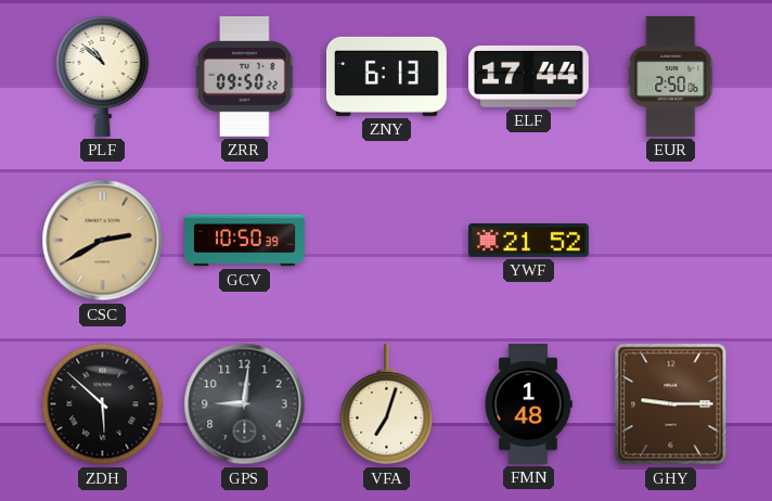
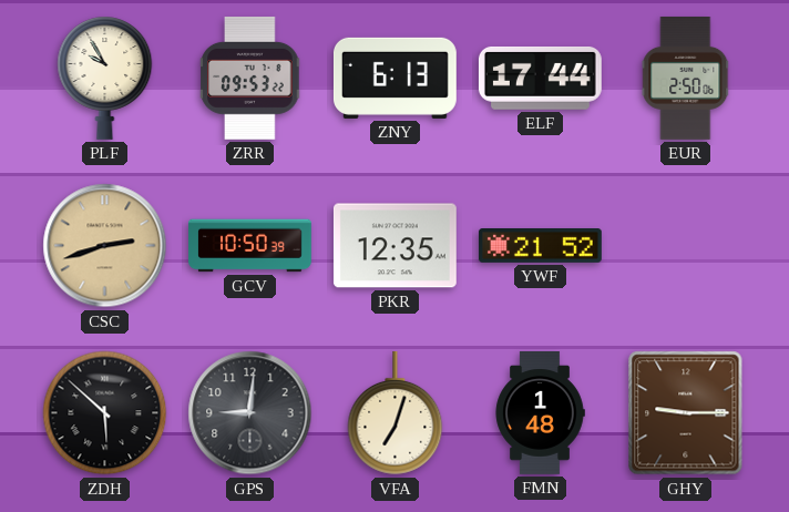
PLF: 10:52 -> 9:55
ZRR: 09:50 -> 09:53
CSC: 2:40 -> 2:42
PKR: none -> 12:35
